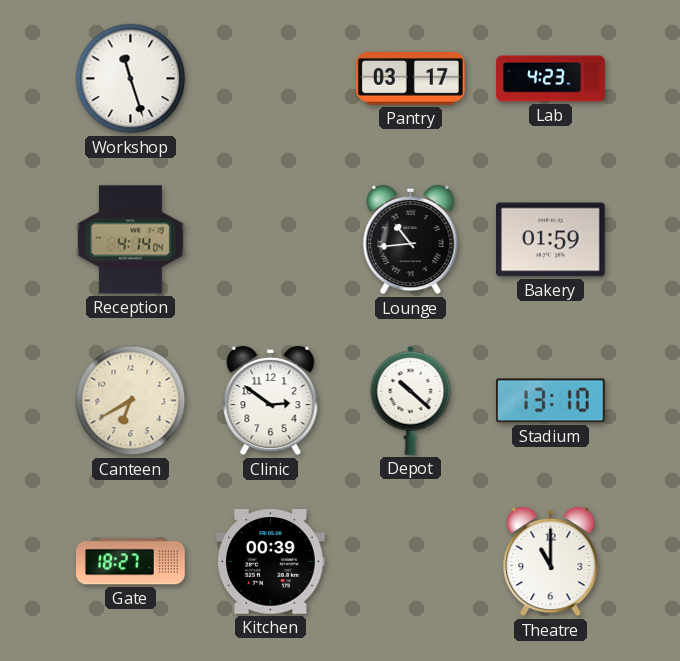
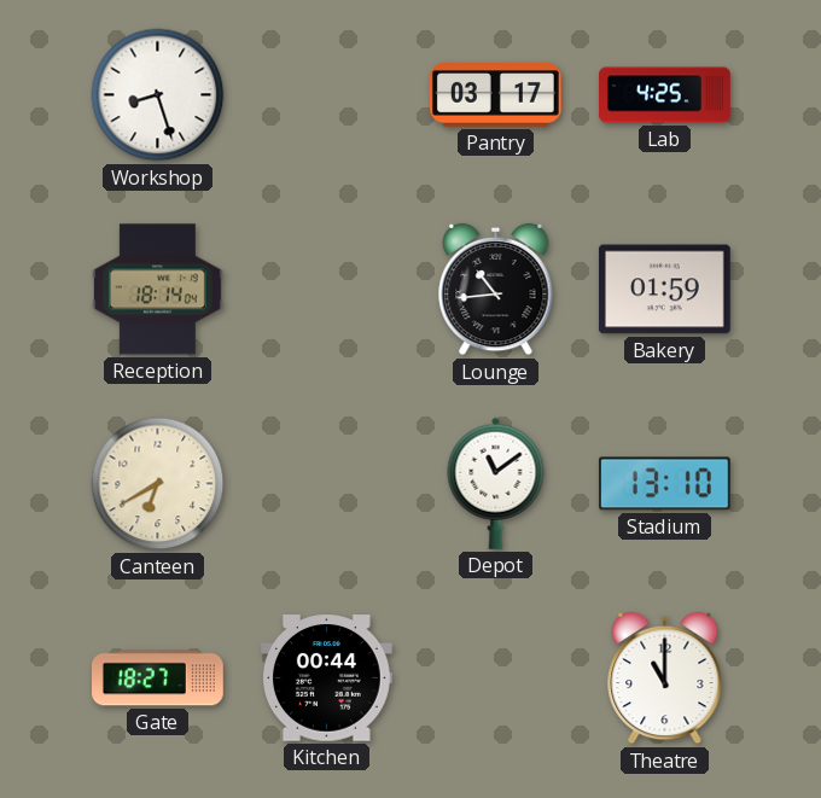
Workshop: 11:27 -> 8:27
Lab: 4:23 -> 4:25
Reception: 4:14 -> 18:14
Clinic: 2:51 -> none
Depot: 10:22 -> 11:09
Kitchen: 00:39 -> 00:44
